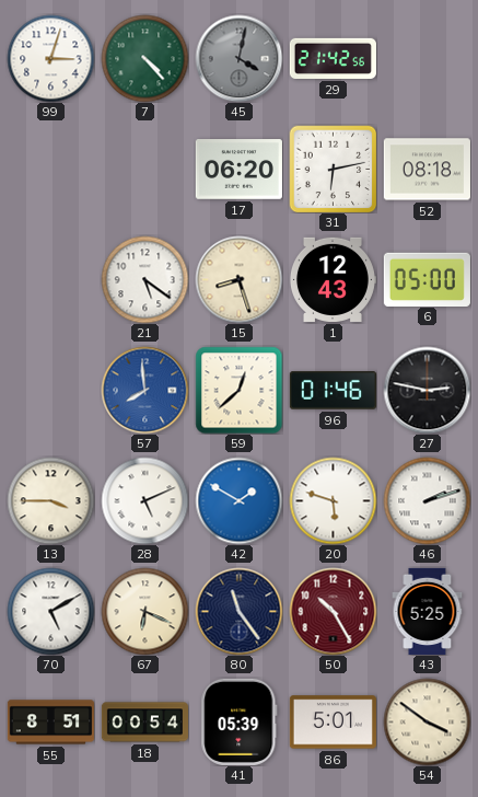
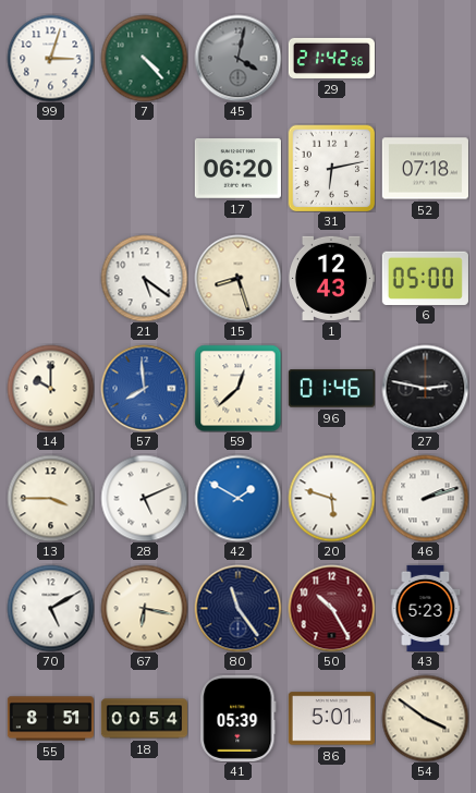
52: 08:18 -> 07:18
14: none -> 10:00
67: 6:19 -> 6:17
43: 5:25 -> 5:23
